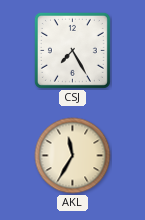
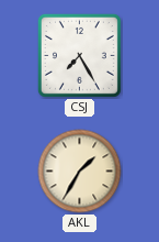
AKL: 11:35 -> 1:35
